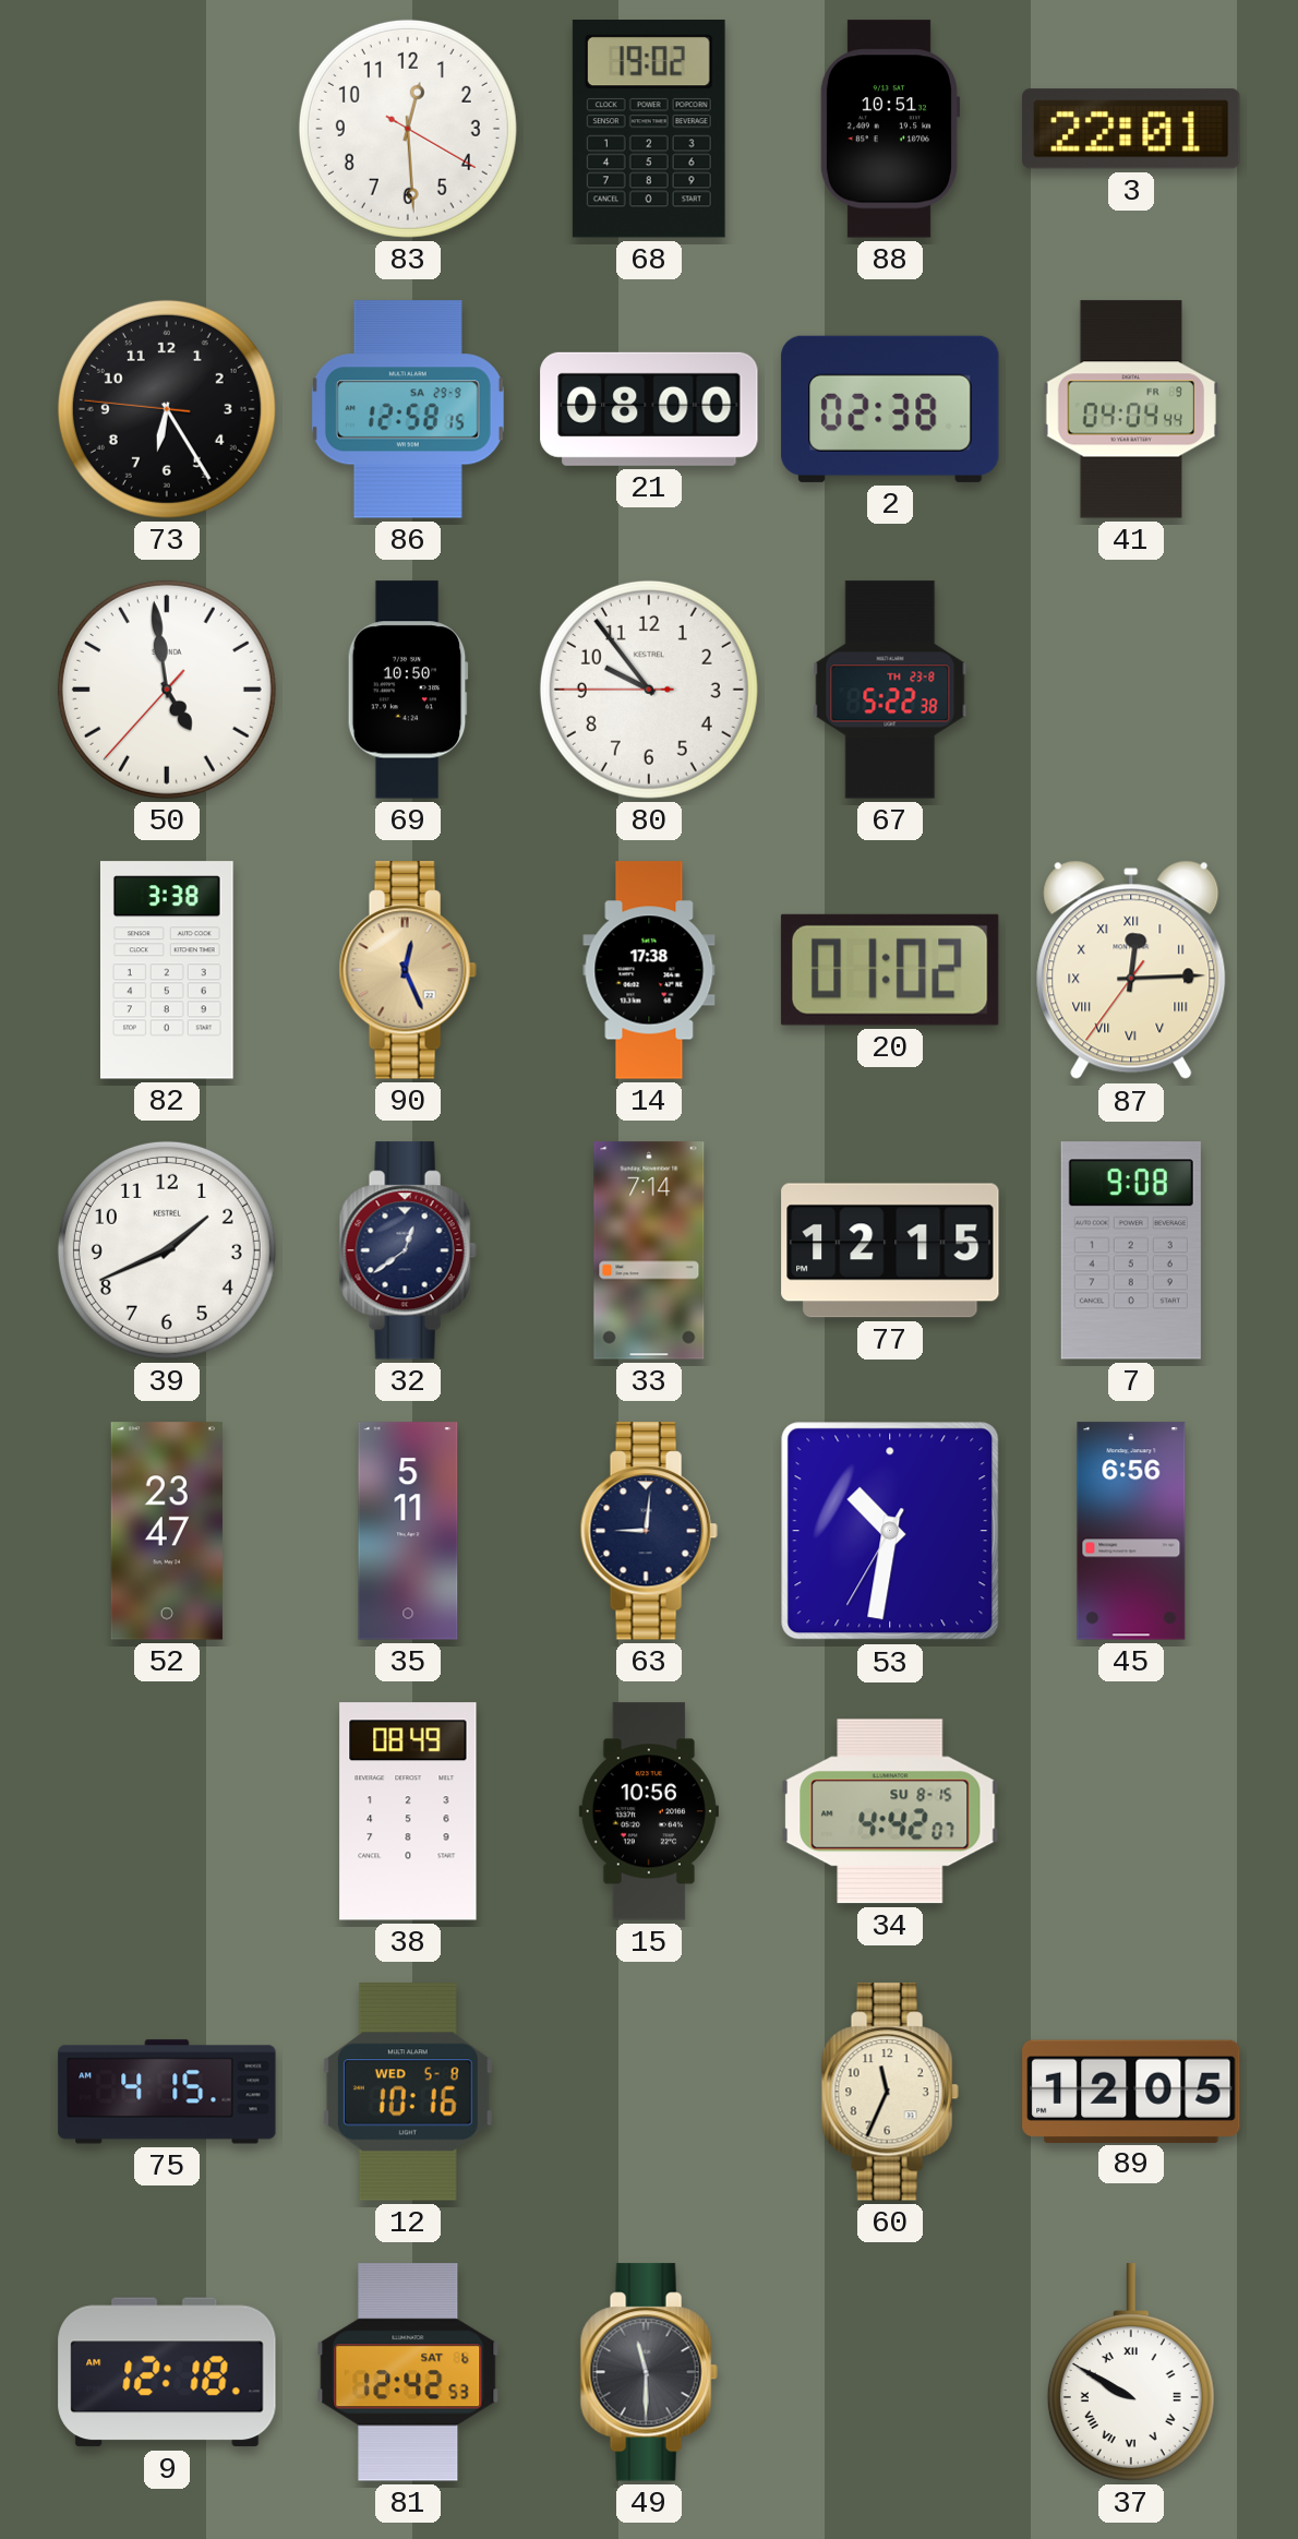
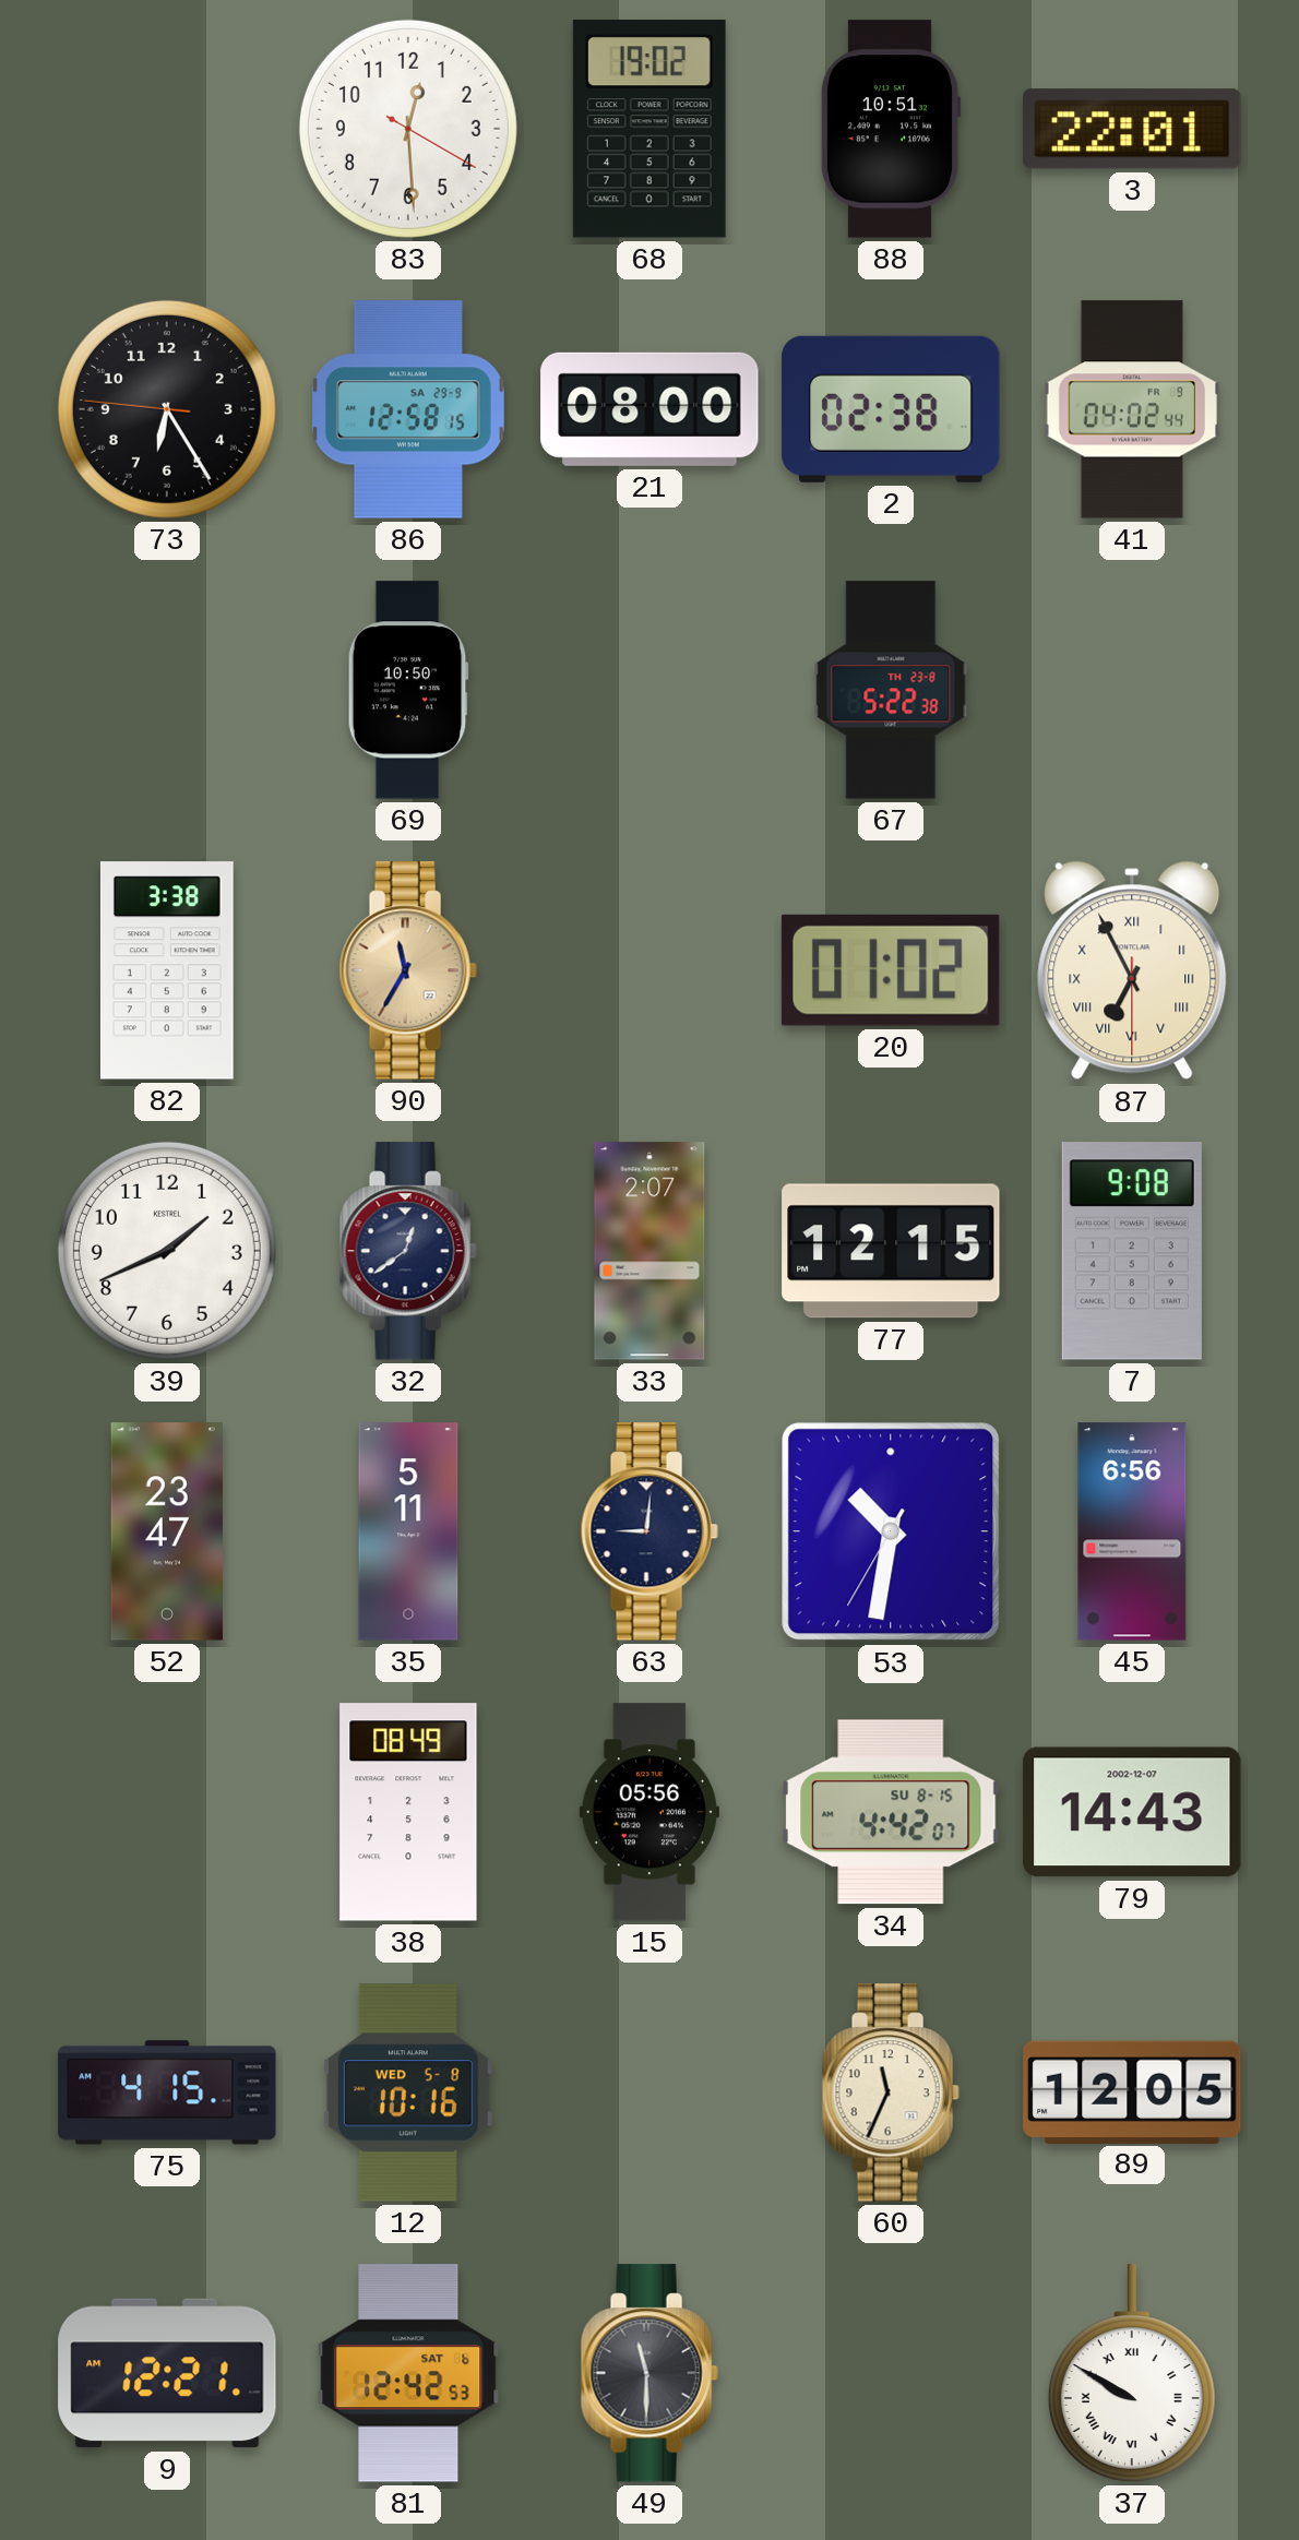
41: 04:04 -> 04:02
50: 4:58 -> none
80: 9:53 -> none
90: 12:26 -> 11:35
14: 17:38 -> none
87: 12:14 -> 6:55
33: 7:14 -> 2:07
15: 10:56 -> 05:56
79: none -> 14:43
9: 12:18 -> 12:21
